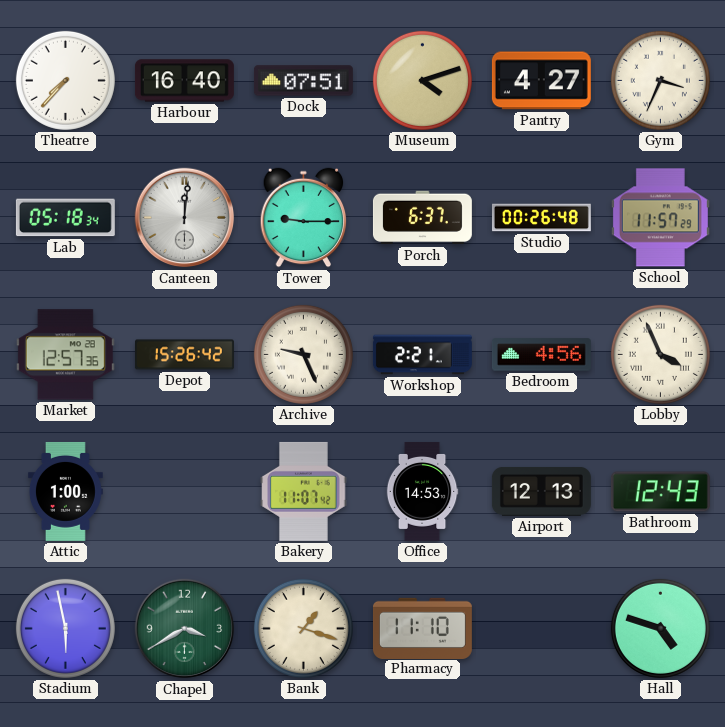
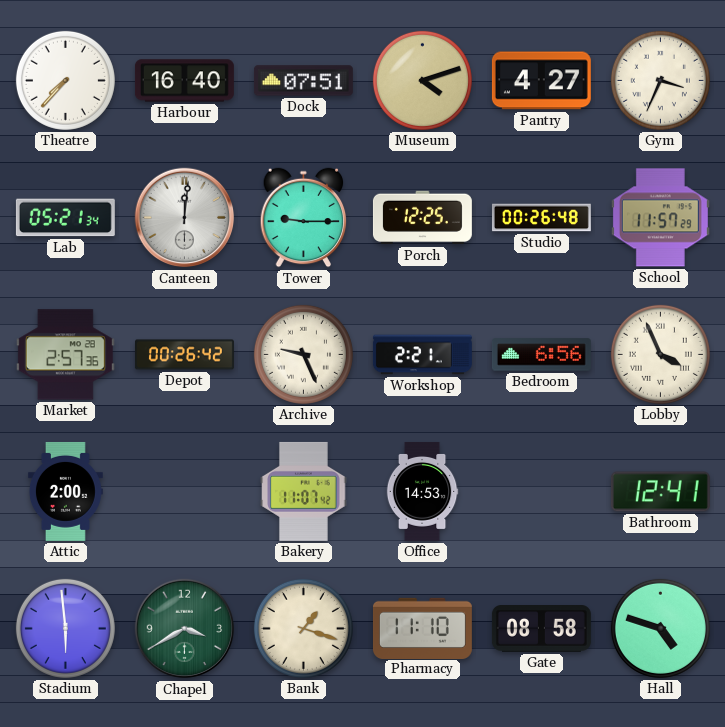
Lab: 05:18 -> 05:21
Porch: 6:37 -> 12:25
Market: 12:57 -> 2:57
Depot: 15:26 -> 00:26
Bedroom: 4:56 -> 6:56
Attic: 1:00 -> 2:00
Airport: 12:13 -> none
Bathroom: 12:43 -> 12:41
Stadium: 5:58 -> 5:59
Gate: none -> 08:58
